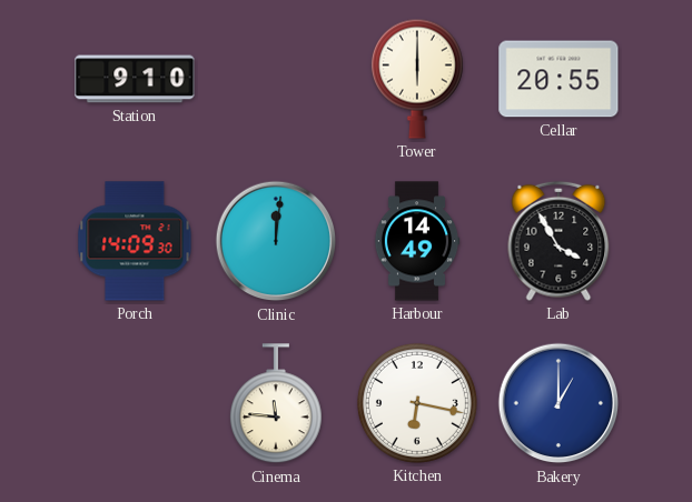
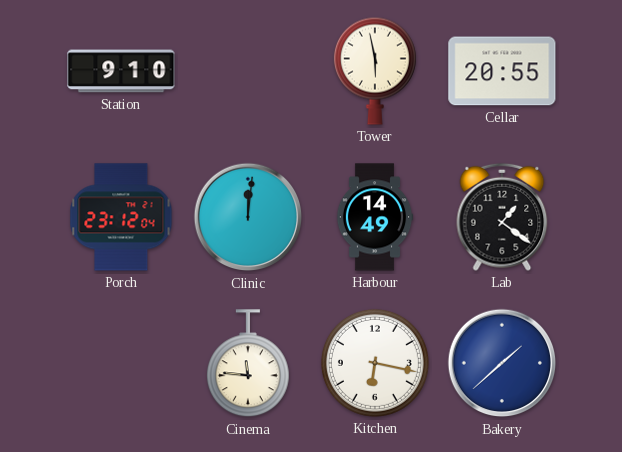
Tower: 6:00 -> 5:58
Porch: 14:09 -> 23:12
Lab: 3:55 -> 1:21
Bakery: 1:00 -> 1:38
